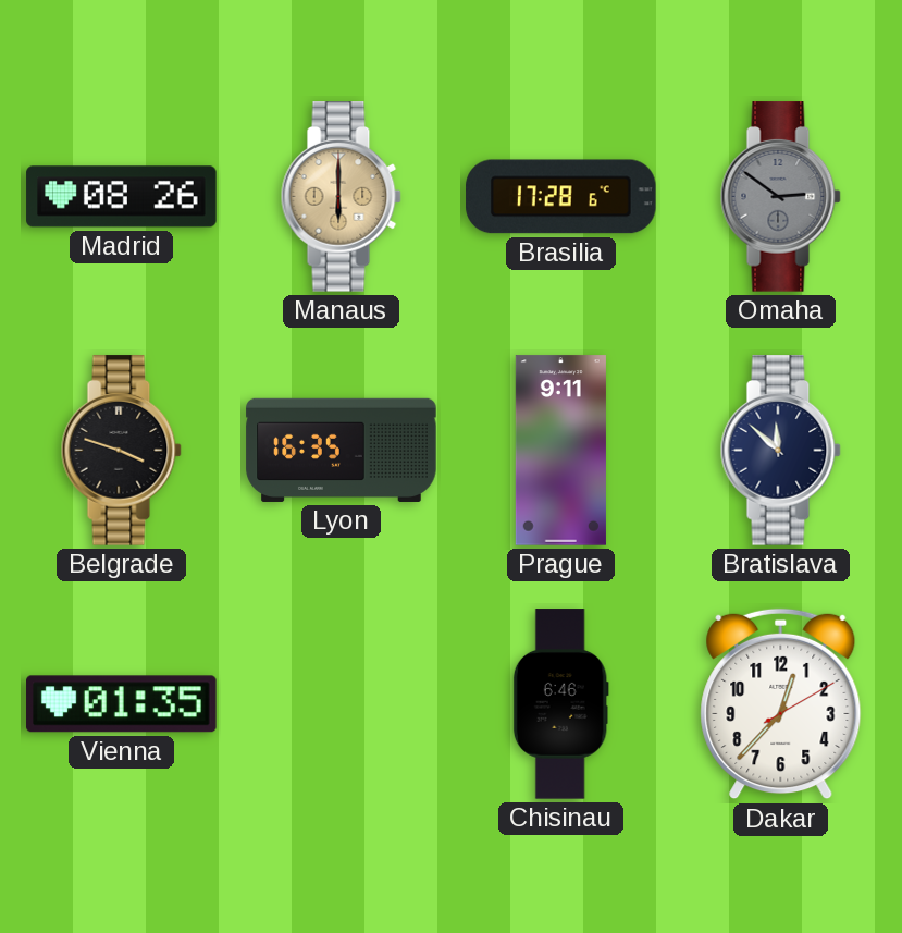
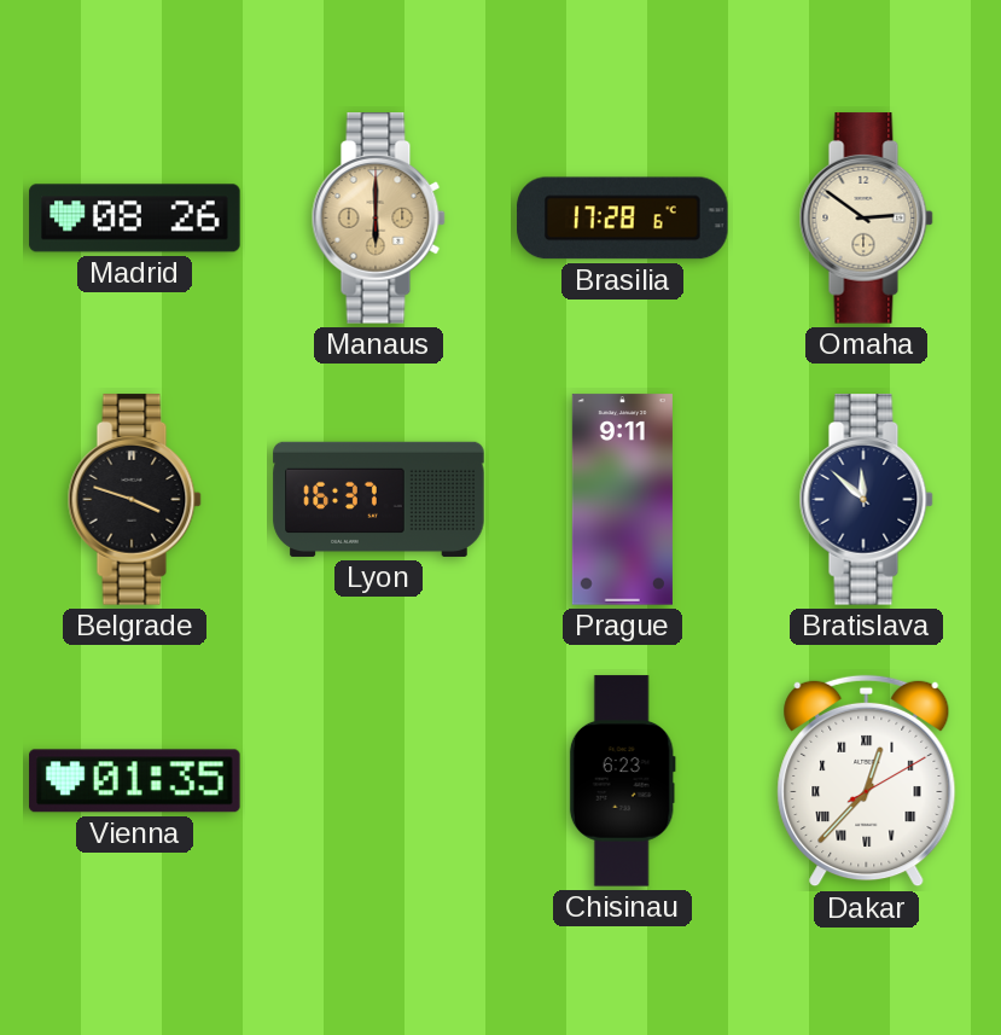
Omaha dial: grey -> cream
Lyon: 16:35 -> 16:37
Chisinau: 6:46 -> 6:23
Dakar numerals: Arabic -> Roman
